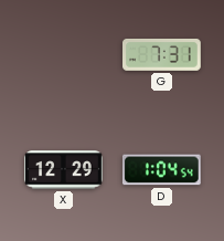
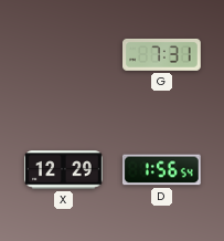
D: 1:04 -> 1:56
